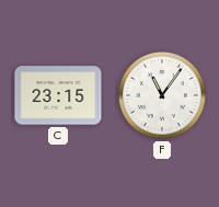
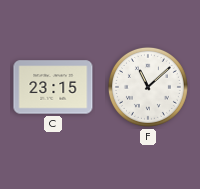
F: 11:06 -> 11:08
